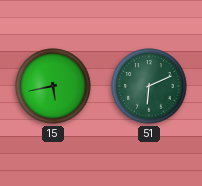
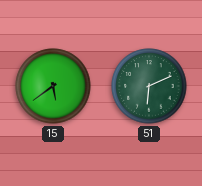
15: 5:43 -> 5:39
